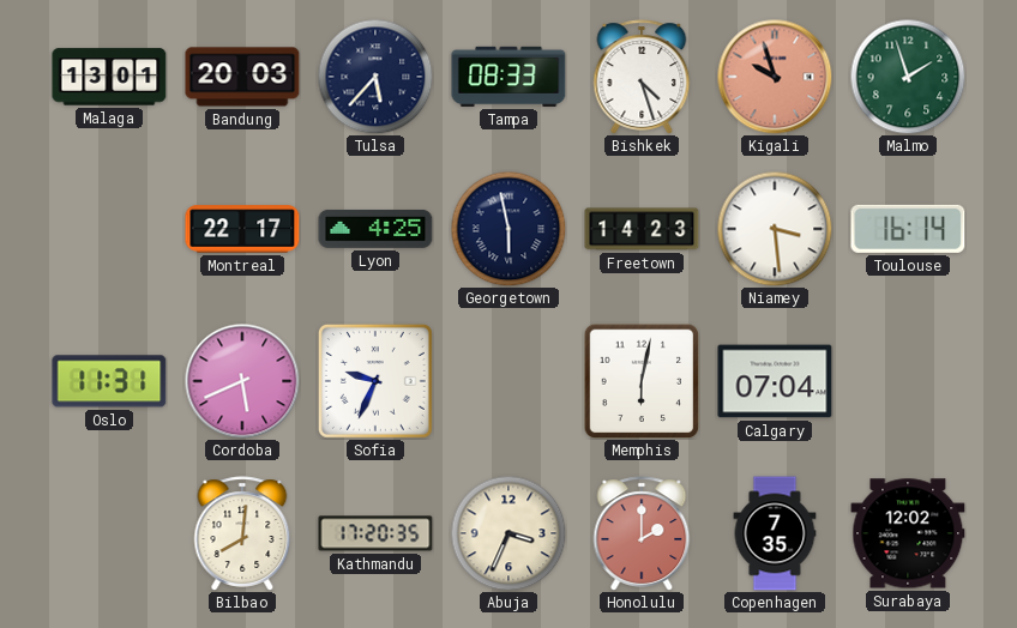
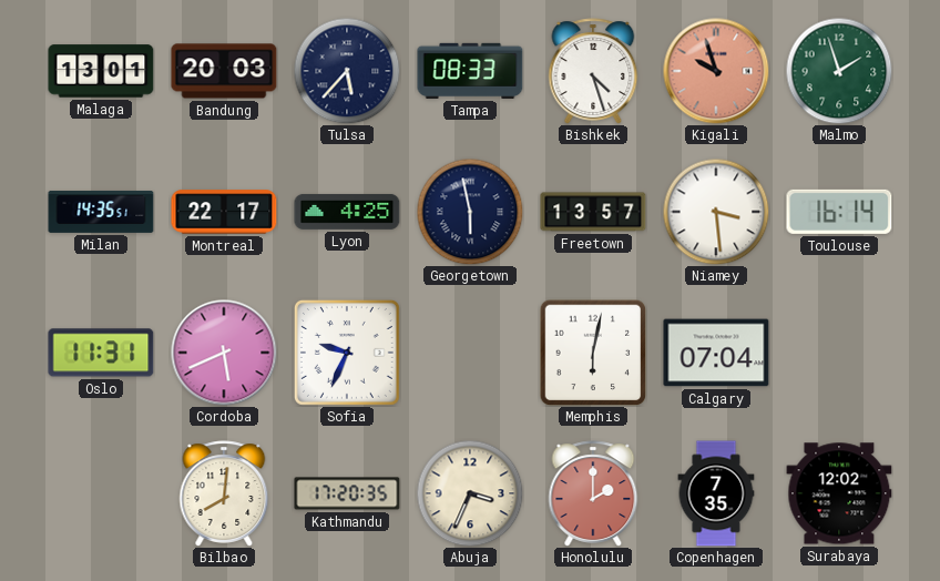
Milan: none -> 14:35
Freetown: 14:23 -> 13:57
